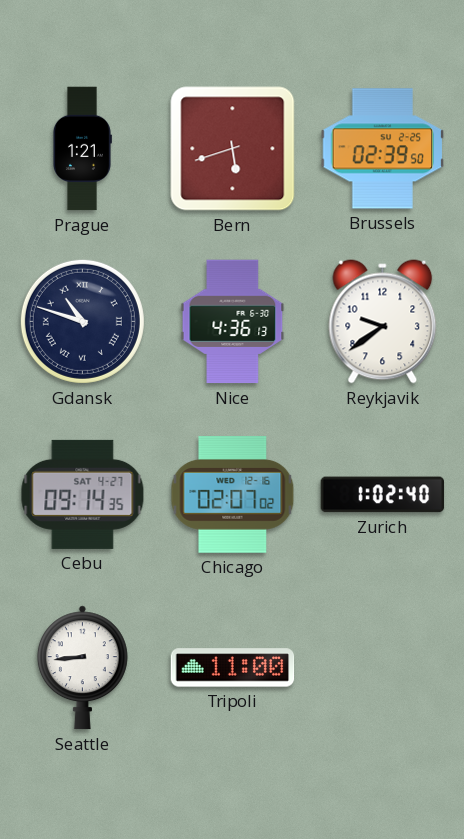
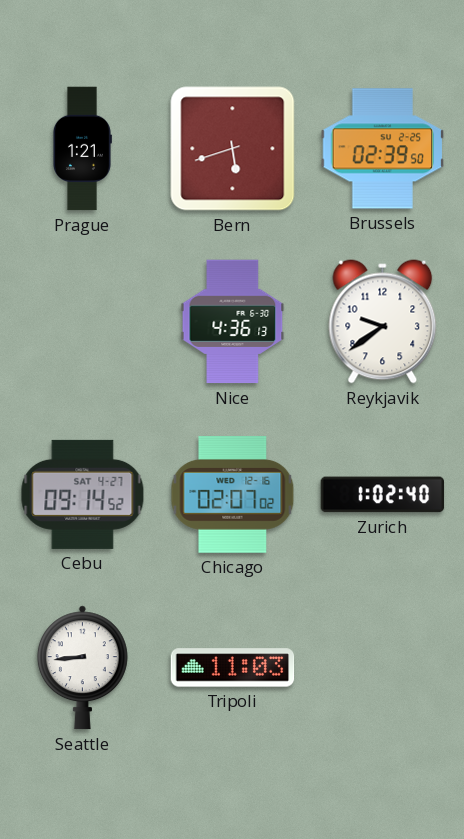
Gdansk: 10:48 -> none
Cebu: 09:14:35 -> 09:14:52
Tripoli: 11:00 -> 11:03
